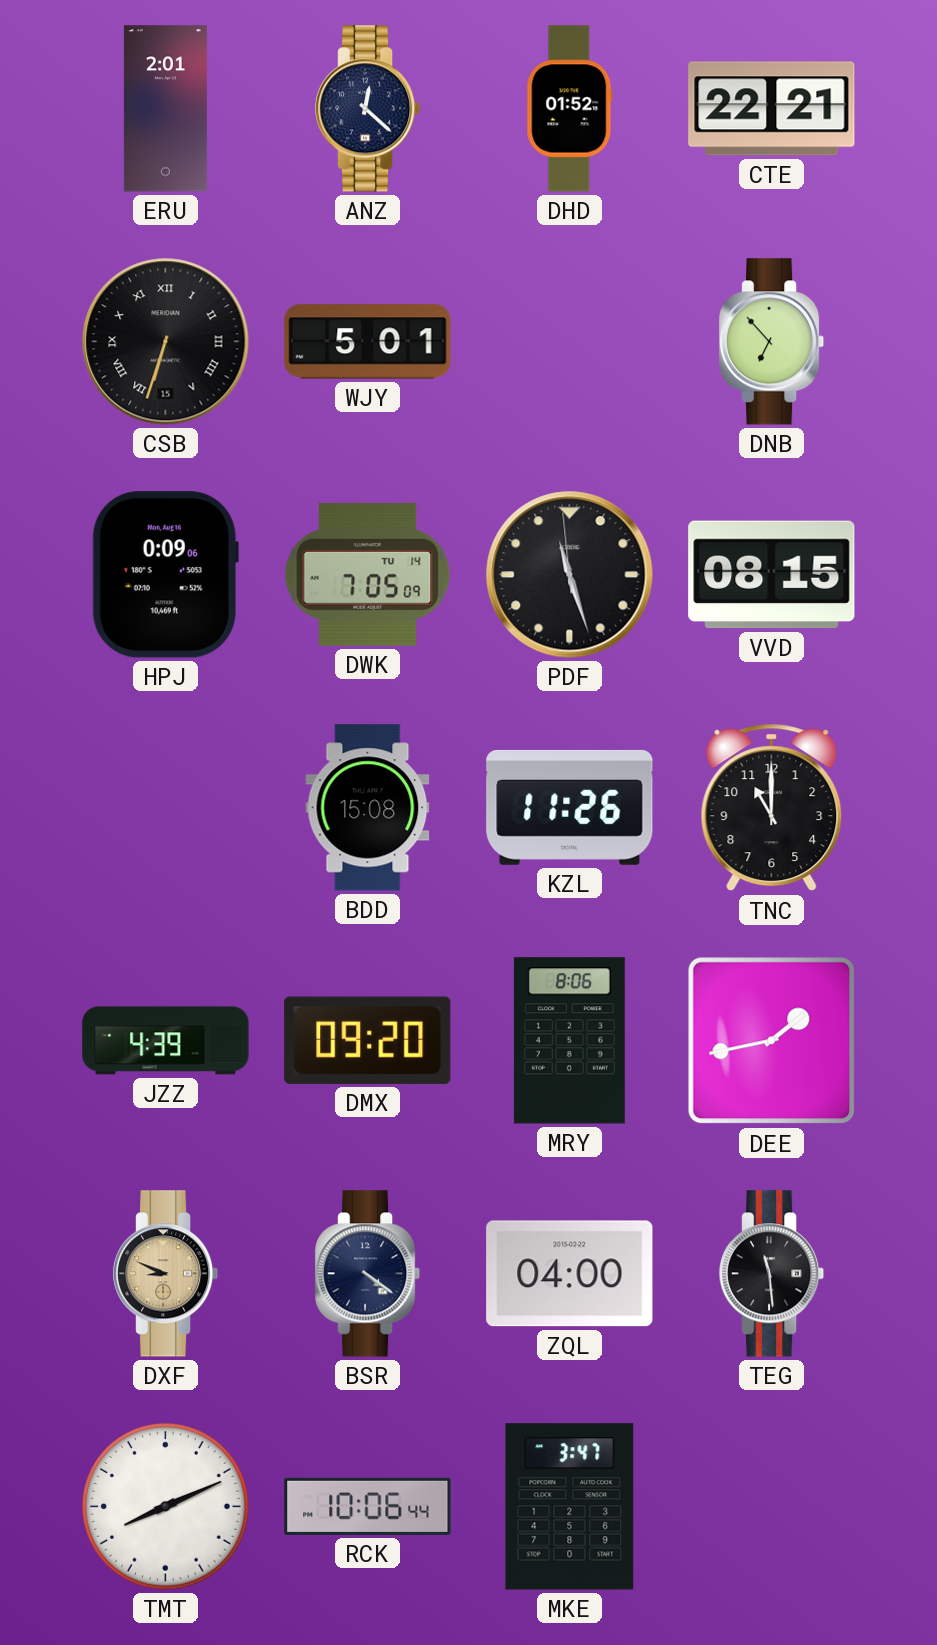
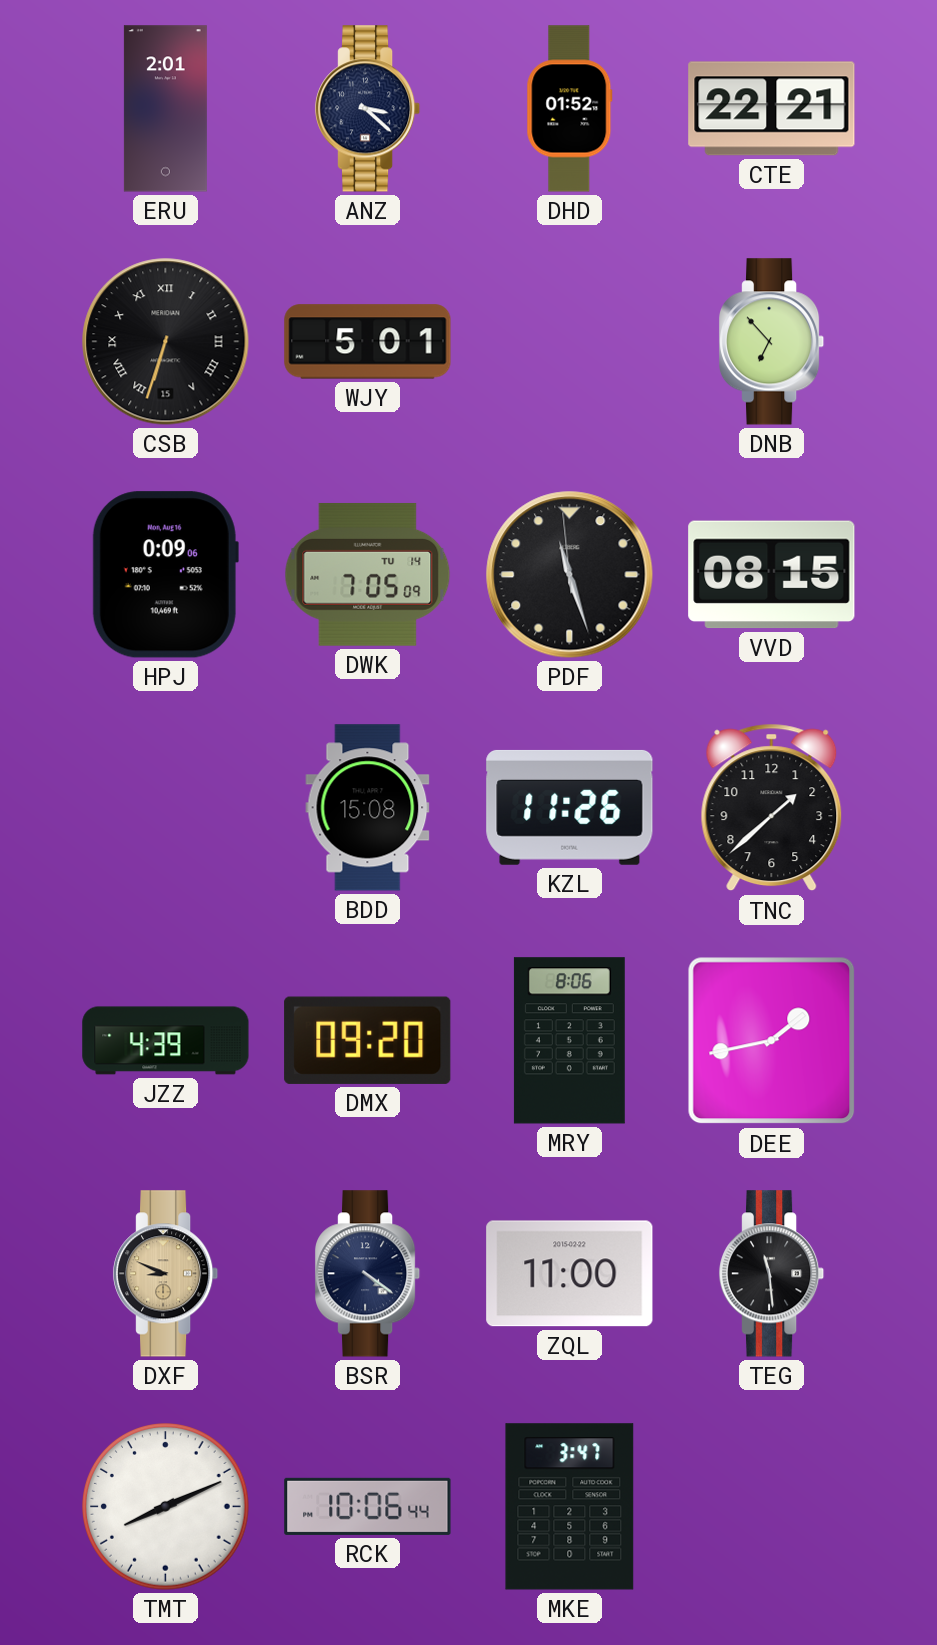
ANZ: 12:22 -> 3:22
TNC: 11:00 -> 1:38
ZQL: 04:00 -> 11:00
